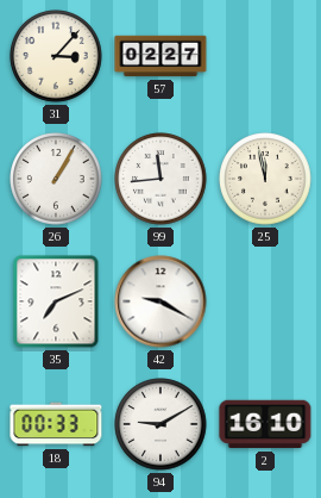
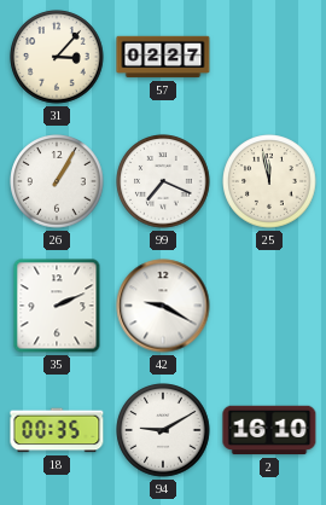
99: 11:44 -> 7:19
35: 7:11 -> 2:11
18: 00:33 -> 00:35
